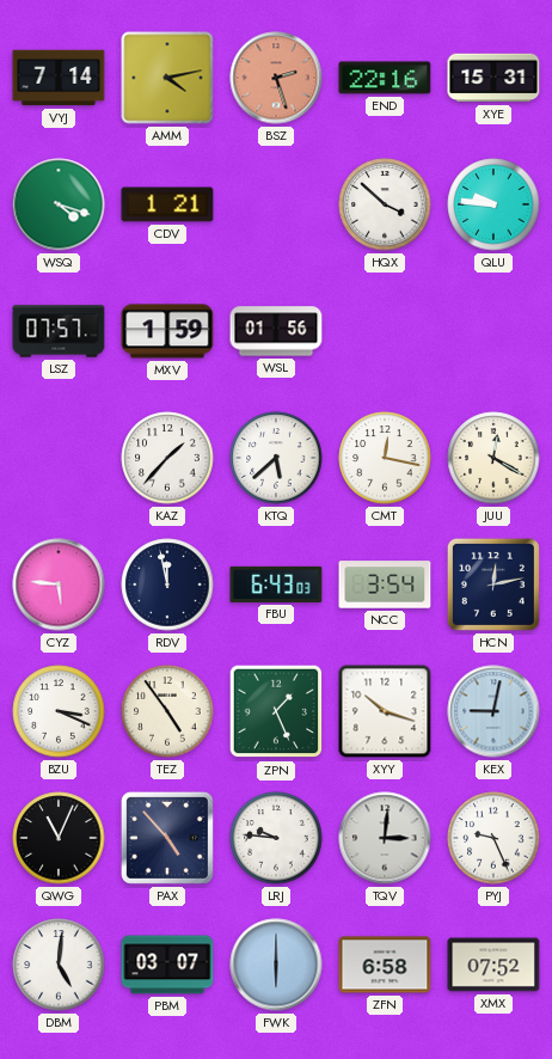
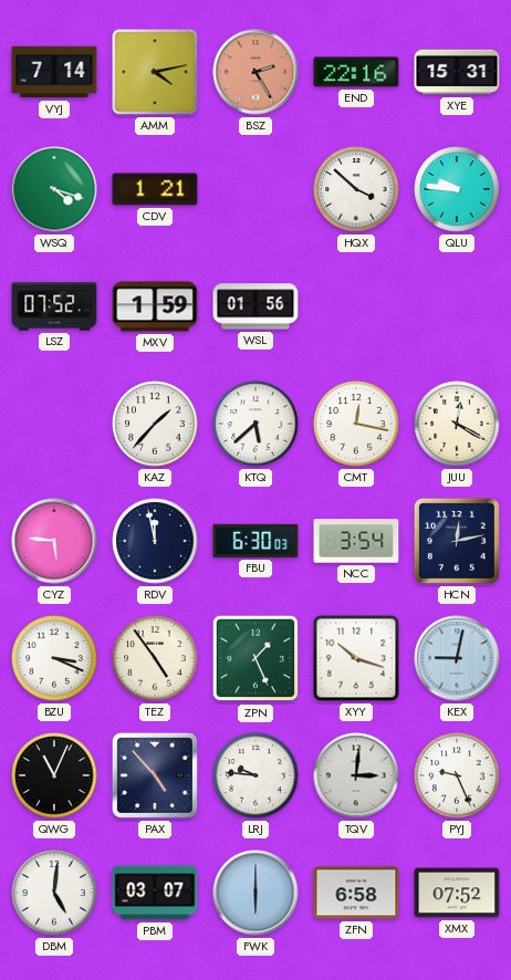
BSZ: 2:27 -> 2:25
LSZ: 07:57 -> 07:52
FBU: 6:43 -> 6:30
